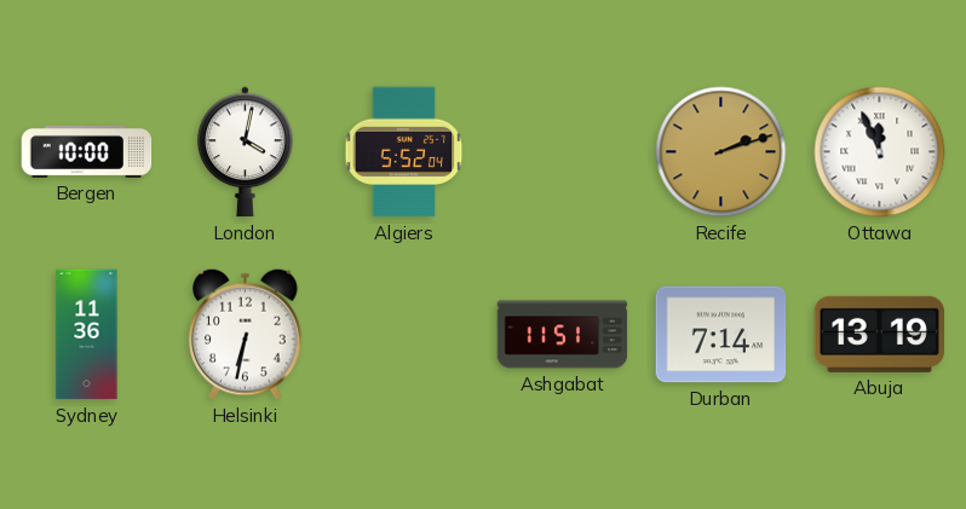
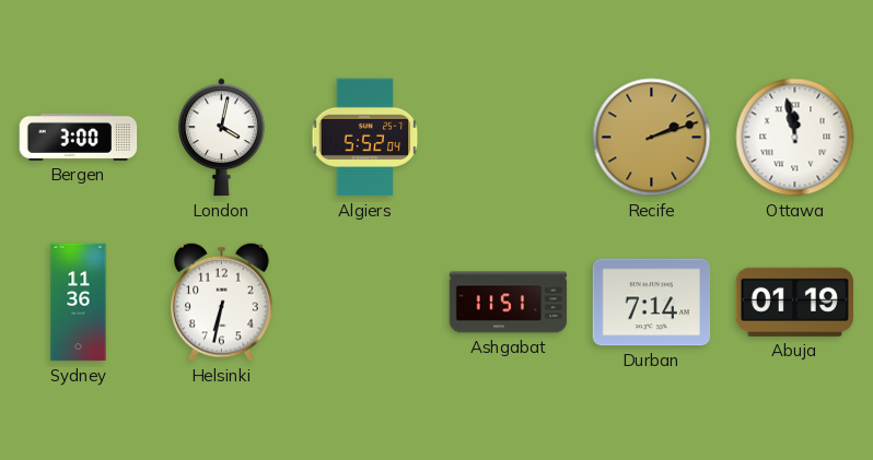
Bergen: 10:00 -> 3:00
Ottawa: 11:56 -> 11:58
Abuja: 13:19 -> 01:19
